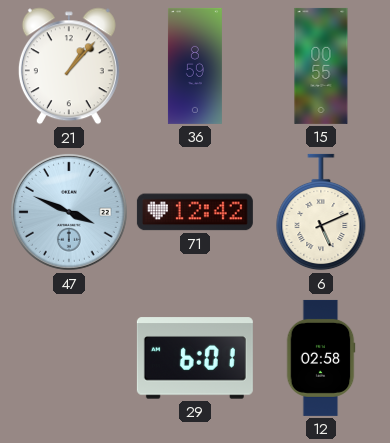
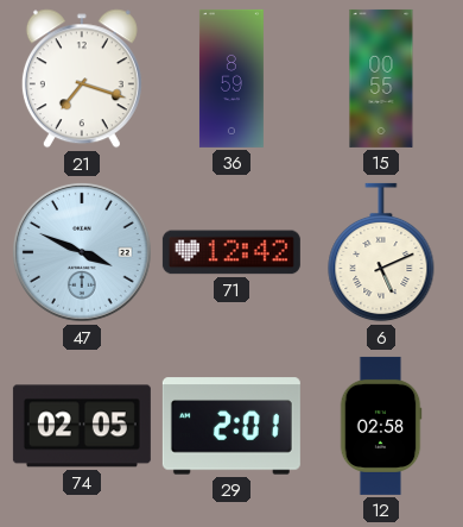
21: 1:07 -> 7:18
74: none -> 02:05
29: 6:01 -> 2:01
